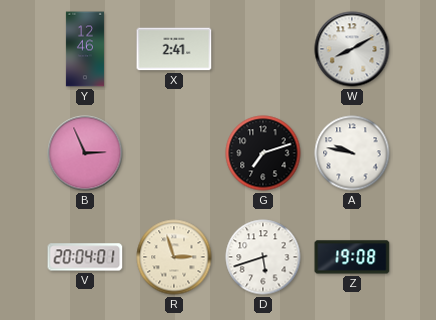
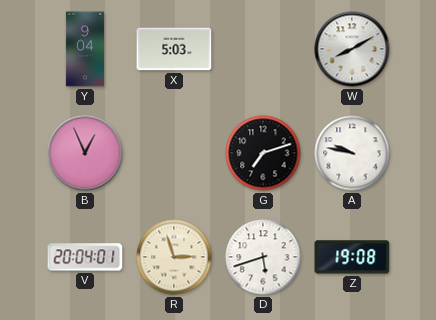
Y: 12:46 -> 9:04
X: 2:41 -> 5:03
B: 2:56 -> 12:56
